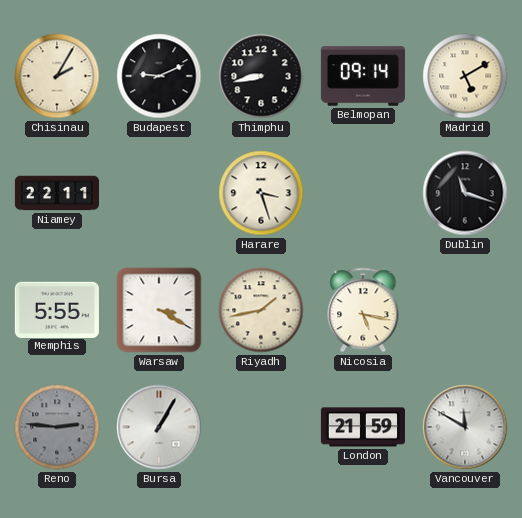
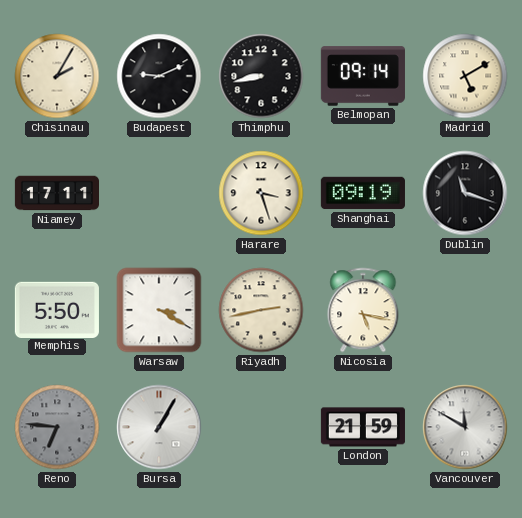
Niamey: 22:11 -> 17:11
Shanghai: none -> 09:19
Memphis: 5:55 -> 5:50
Riyadh: 1:43 -> 2:43
Reno: 2:46 -> 6:46
